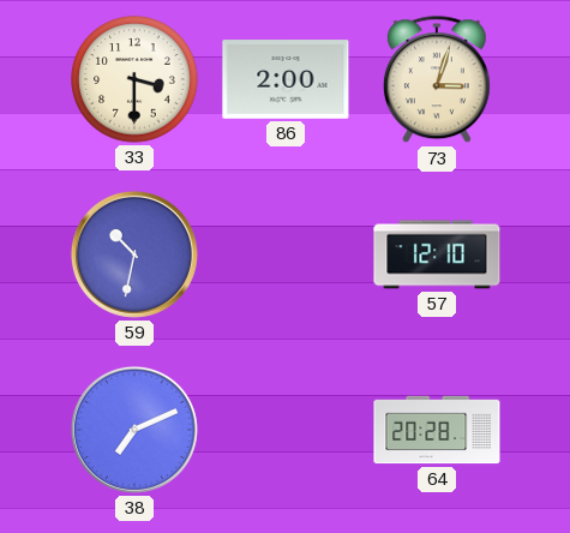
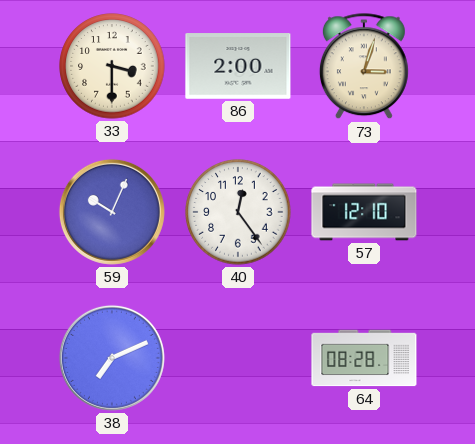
59: 10:32 -> 10:04
40: none -> 12:24
64: 20:28 -> 08:28
